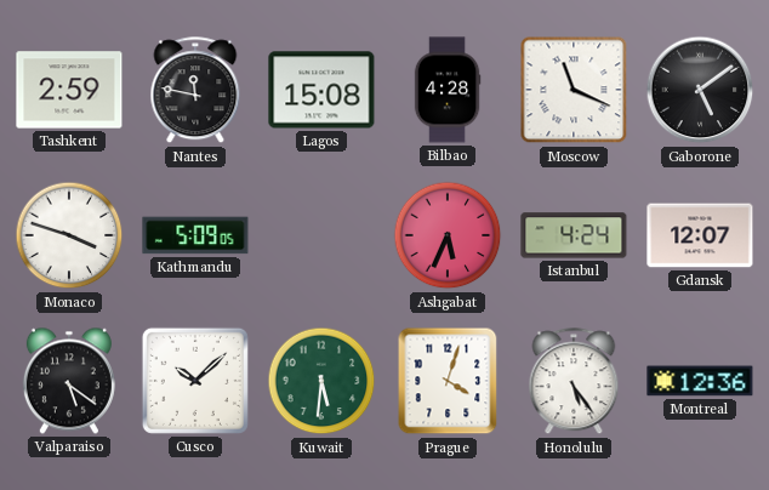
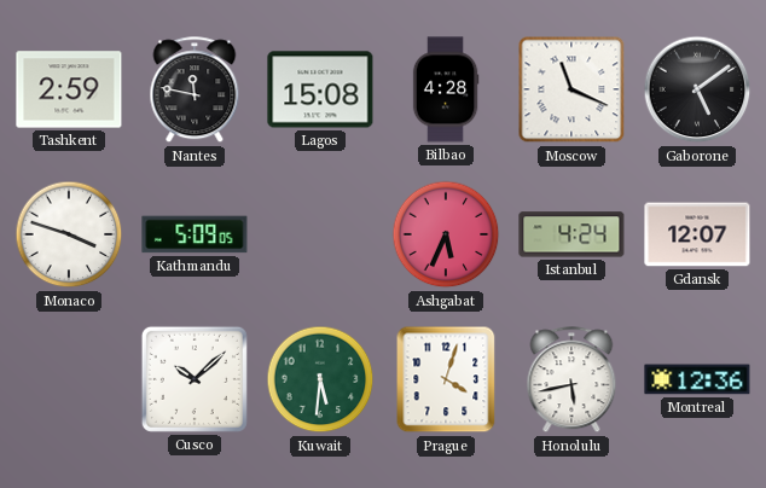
Valparaiso: 5:21 -> none
Honolulu: 5:24 -> 5:43
